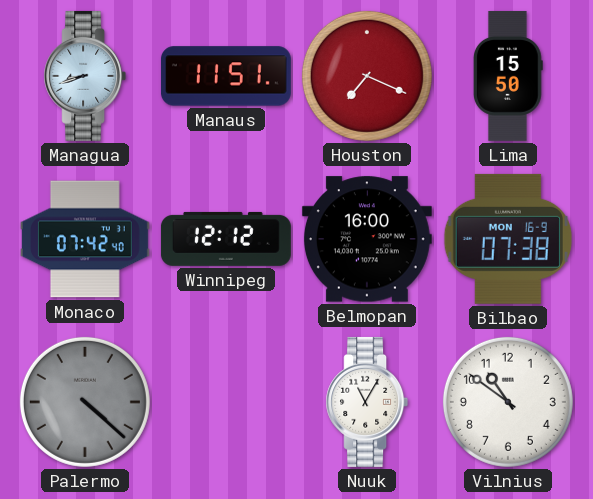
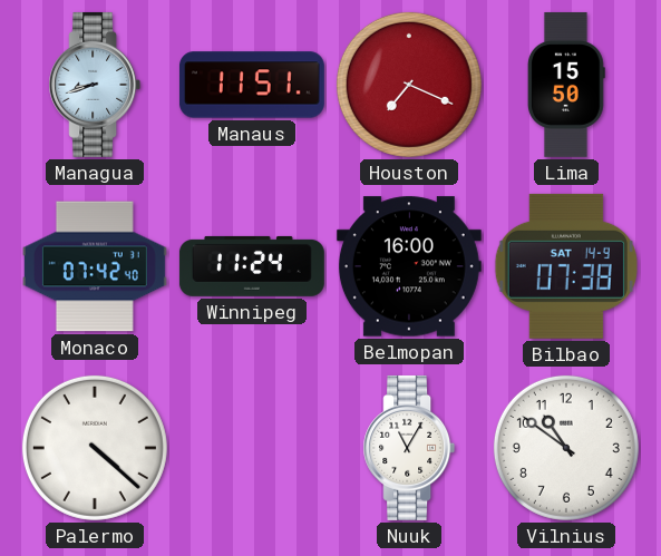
Winnipeg: 12:12 -> 11:24
Bilbao date: MON 16-9 -> SAT 14-9
Palermo dial: grey -> white
